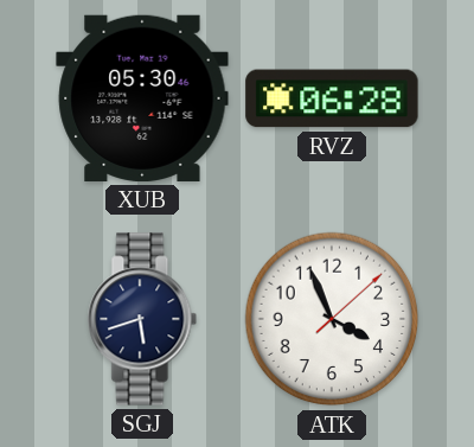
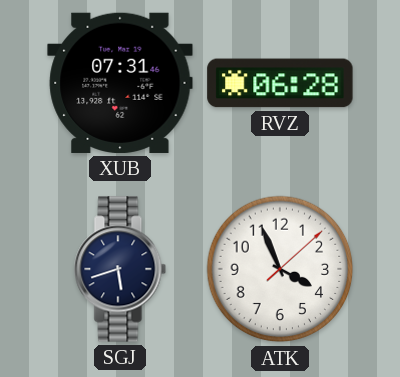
XUB: 05:30 -> 07:31
